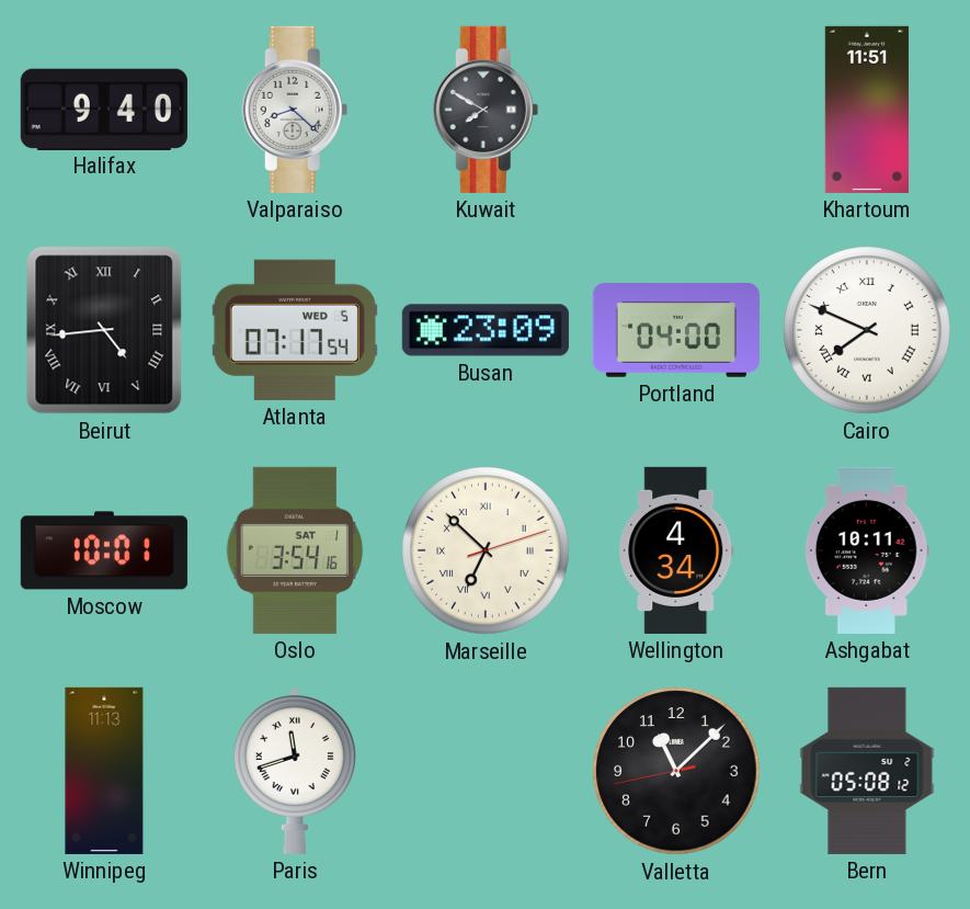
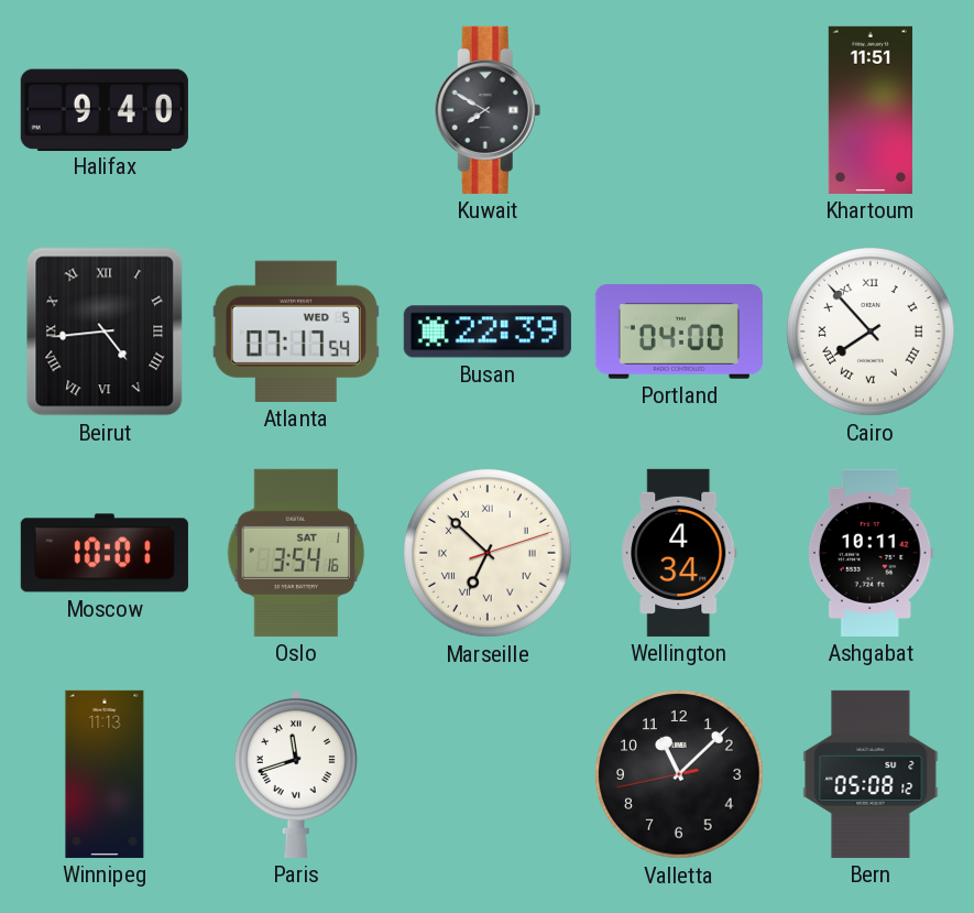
Valparaiso: 8:22 -> none
Busan: 23:09 -> 22:39
Cairo: 7:49 -> 7:53
